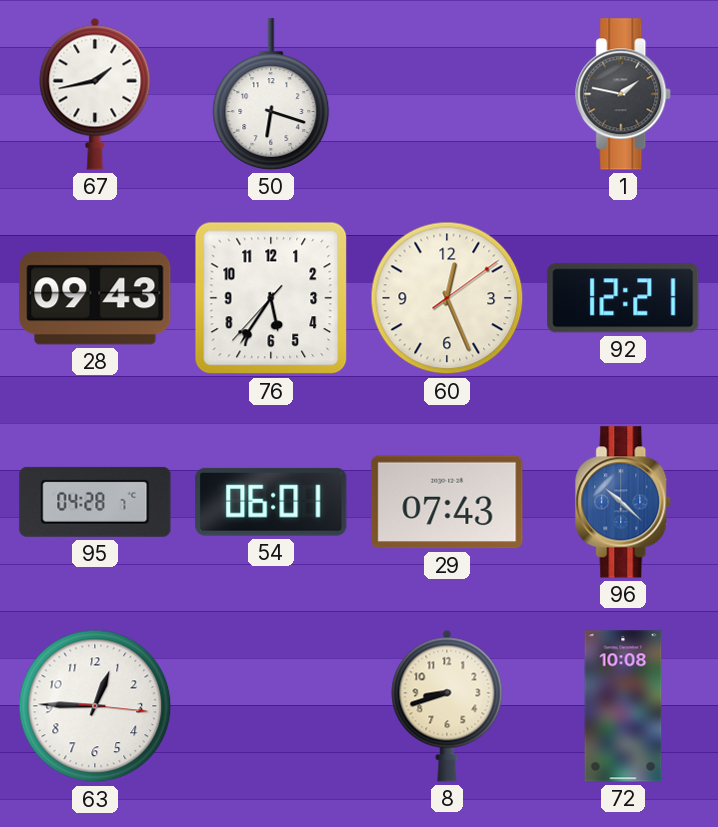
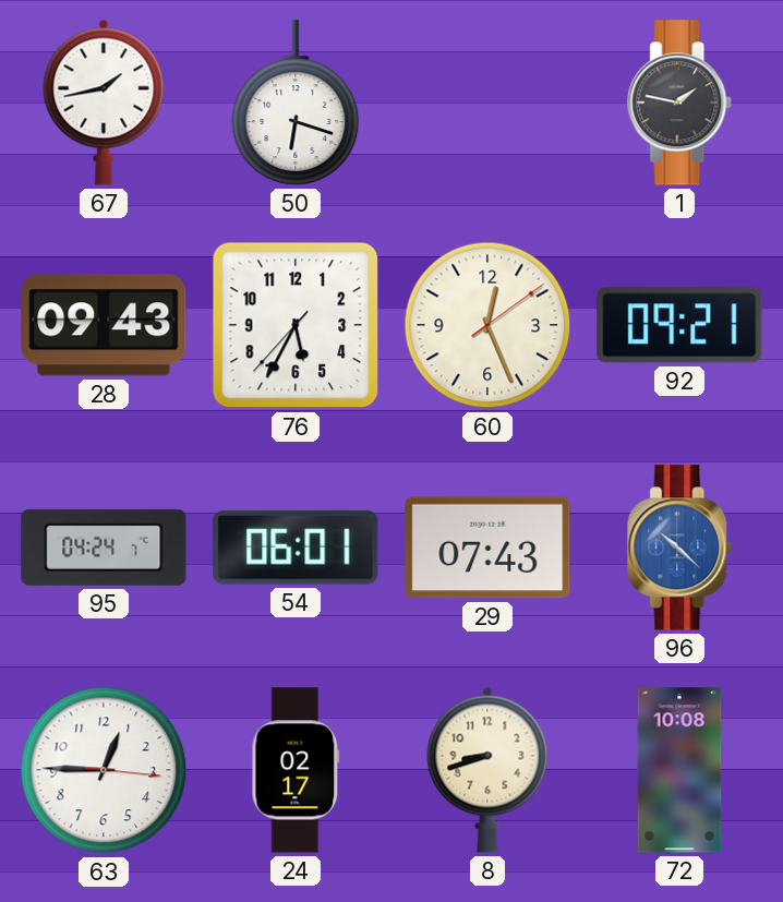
76: 5:35 -> 5:34
92: 12:21 -> 09:21
95: 04:28 -> 04:24
24: none -> 02:17
